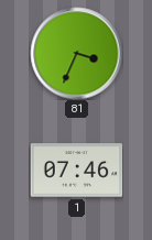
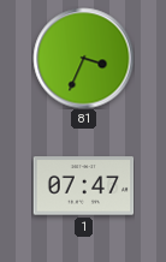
1: 07:46 -> 07:47
